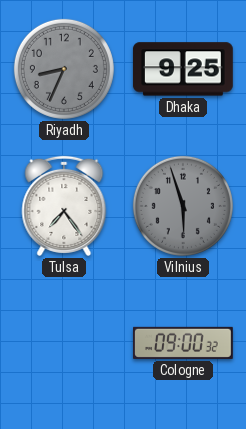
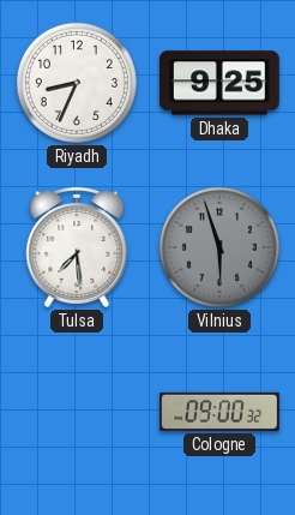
Riyadh dial: grey -> white
Tulsa: 7:24 -> 7:29
